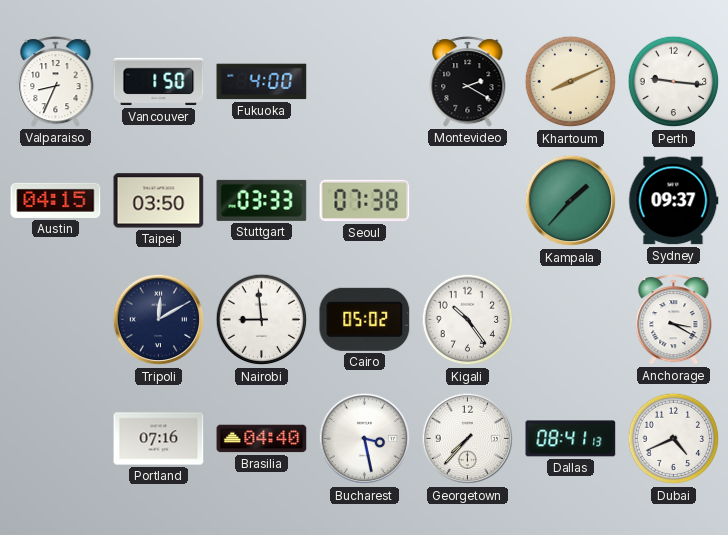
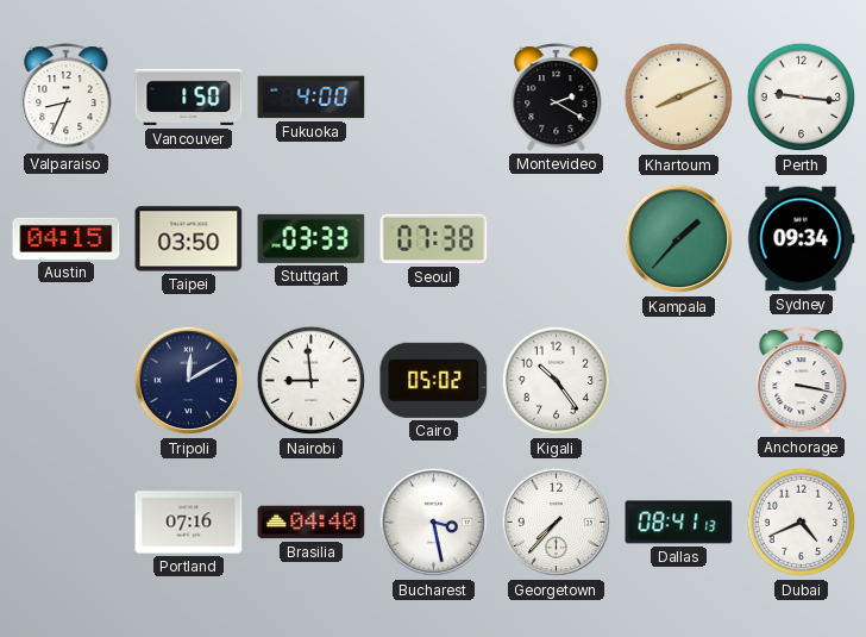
Sydney: 09:37 -> 09:34
Anchorage: 3:20 -> 3:17
